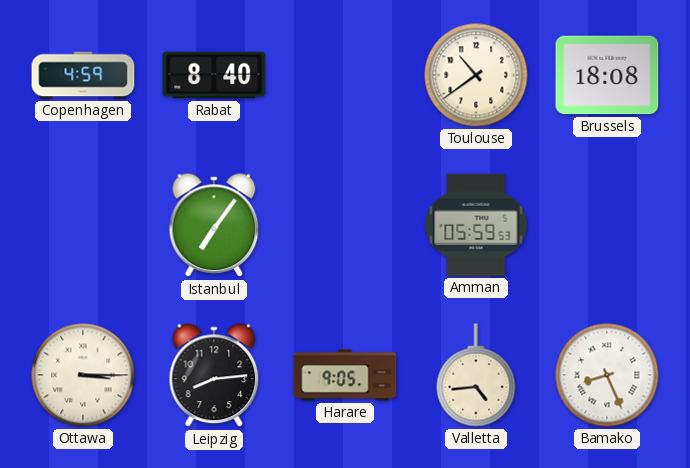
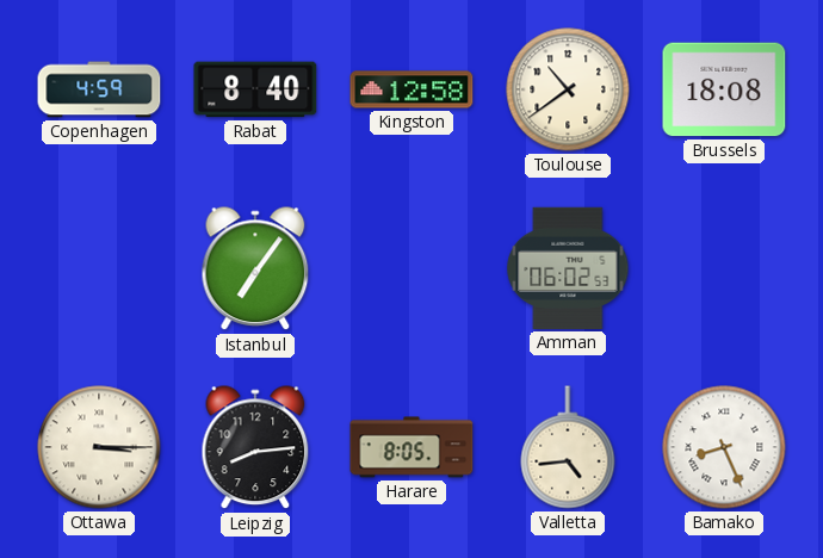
Kingston: none -> 12:58
Amman: 05:59 -> 06:02
Harare: 9:05 -> 8:05
